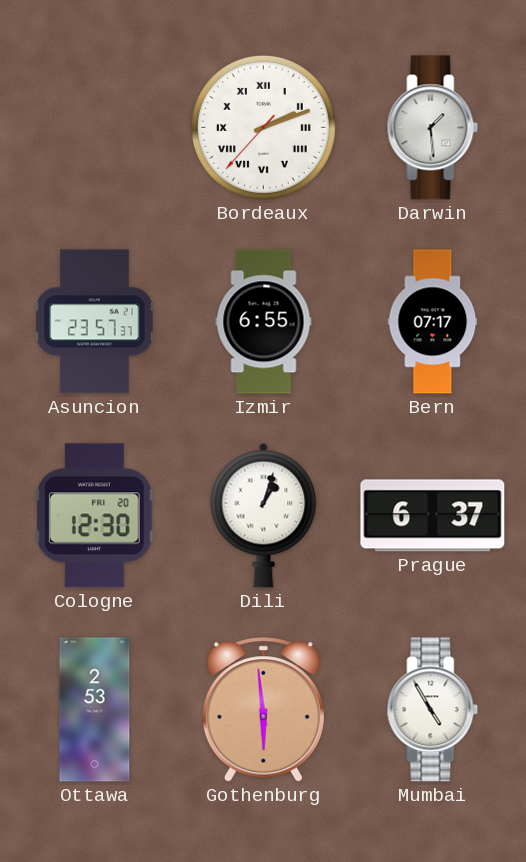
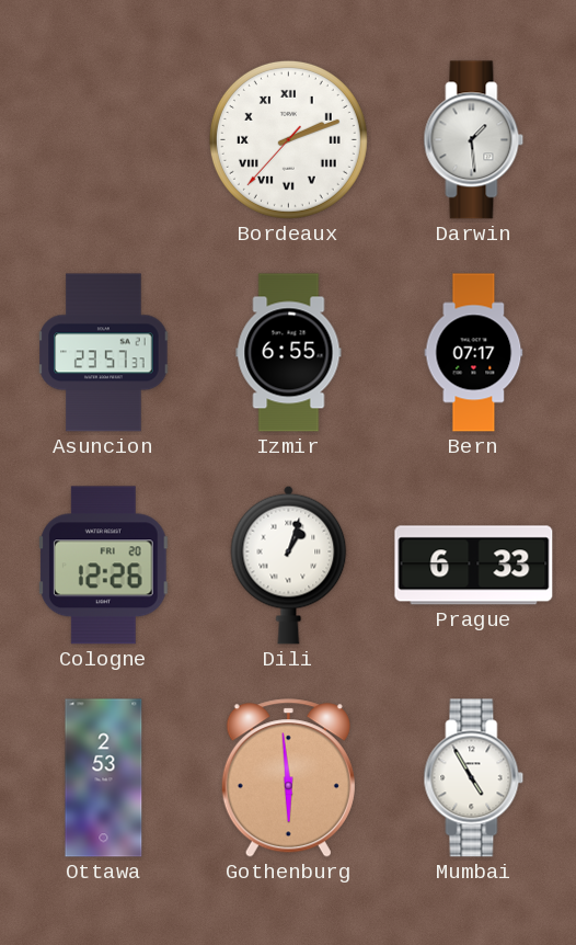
Cologne: 12:30 -> 12:26
Prague: 6:37 -> 6:33
